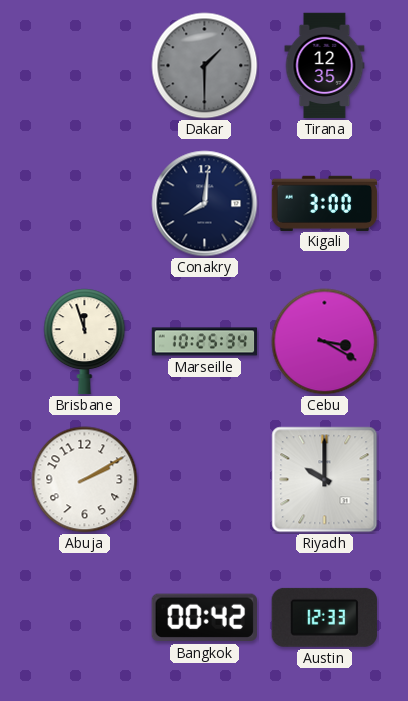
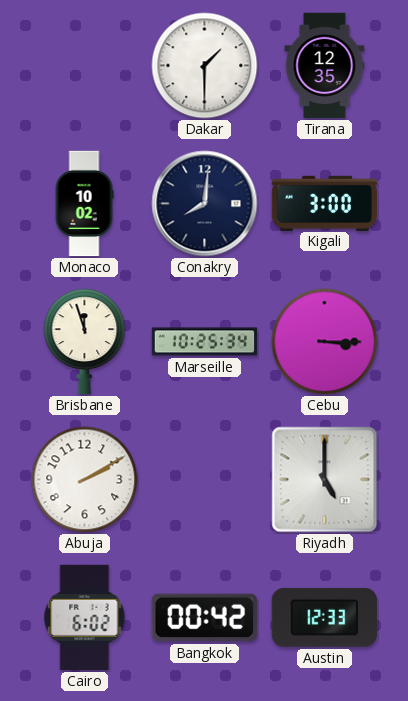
Dakar dial: grey -> white
Monaco: none -> 10:02
Cebu: 3:20 -> 3:15
Riyadh: 10:00 -> 5:00
Cairo: none -> 6:02
